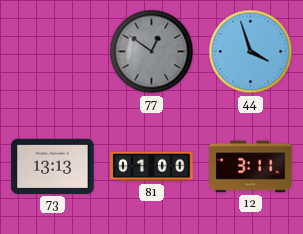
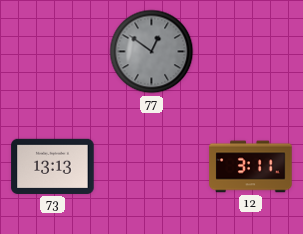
44: 3:57 -> none
81: 01:00 -> none
